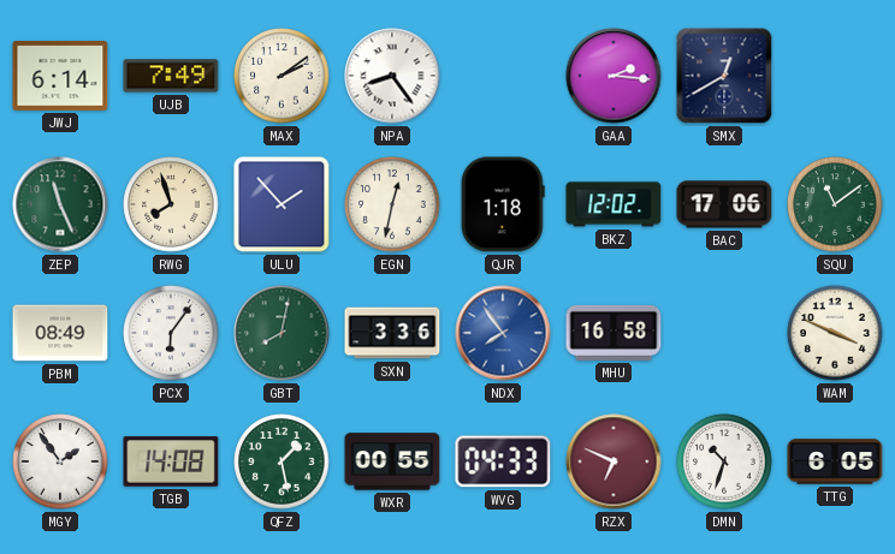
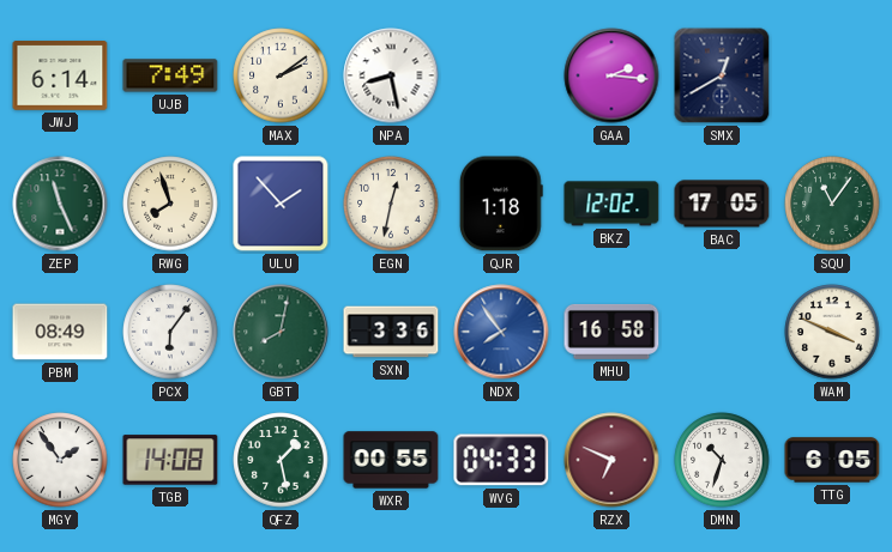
NPA: 8:24 -> 8:28
BAC: 17:06 -> 17:05
SQU: 11:09 -> 11:06
